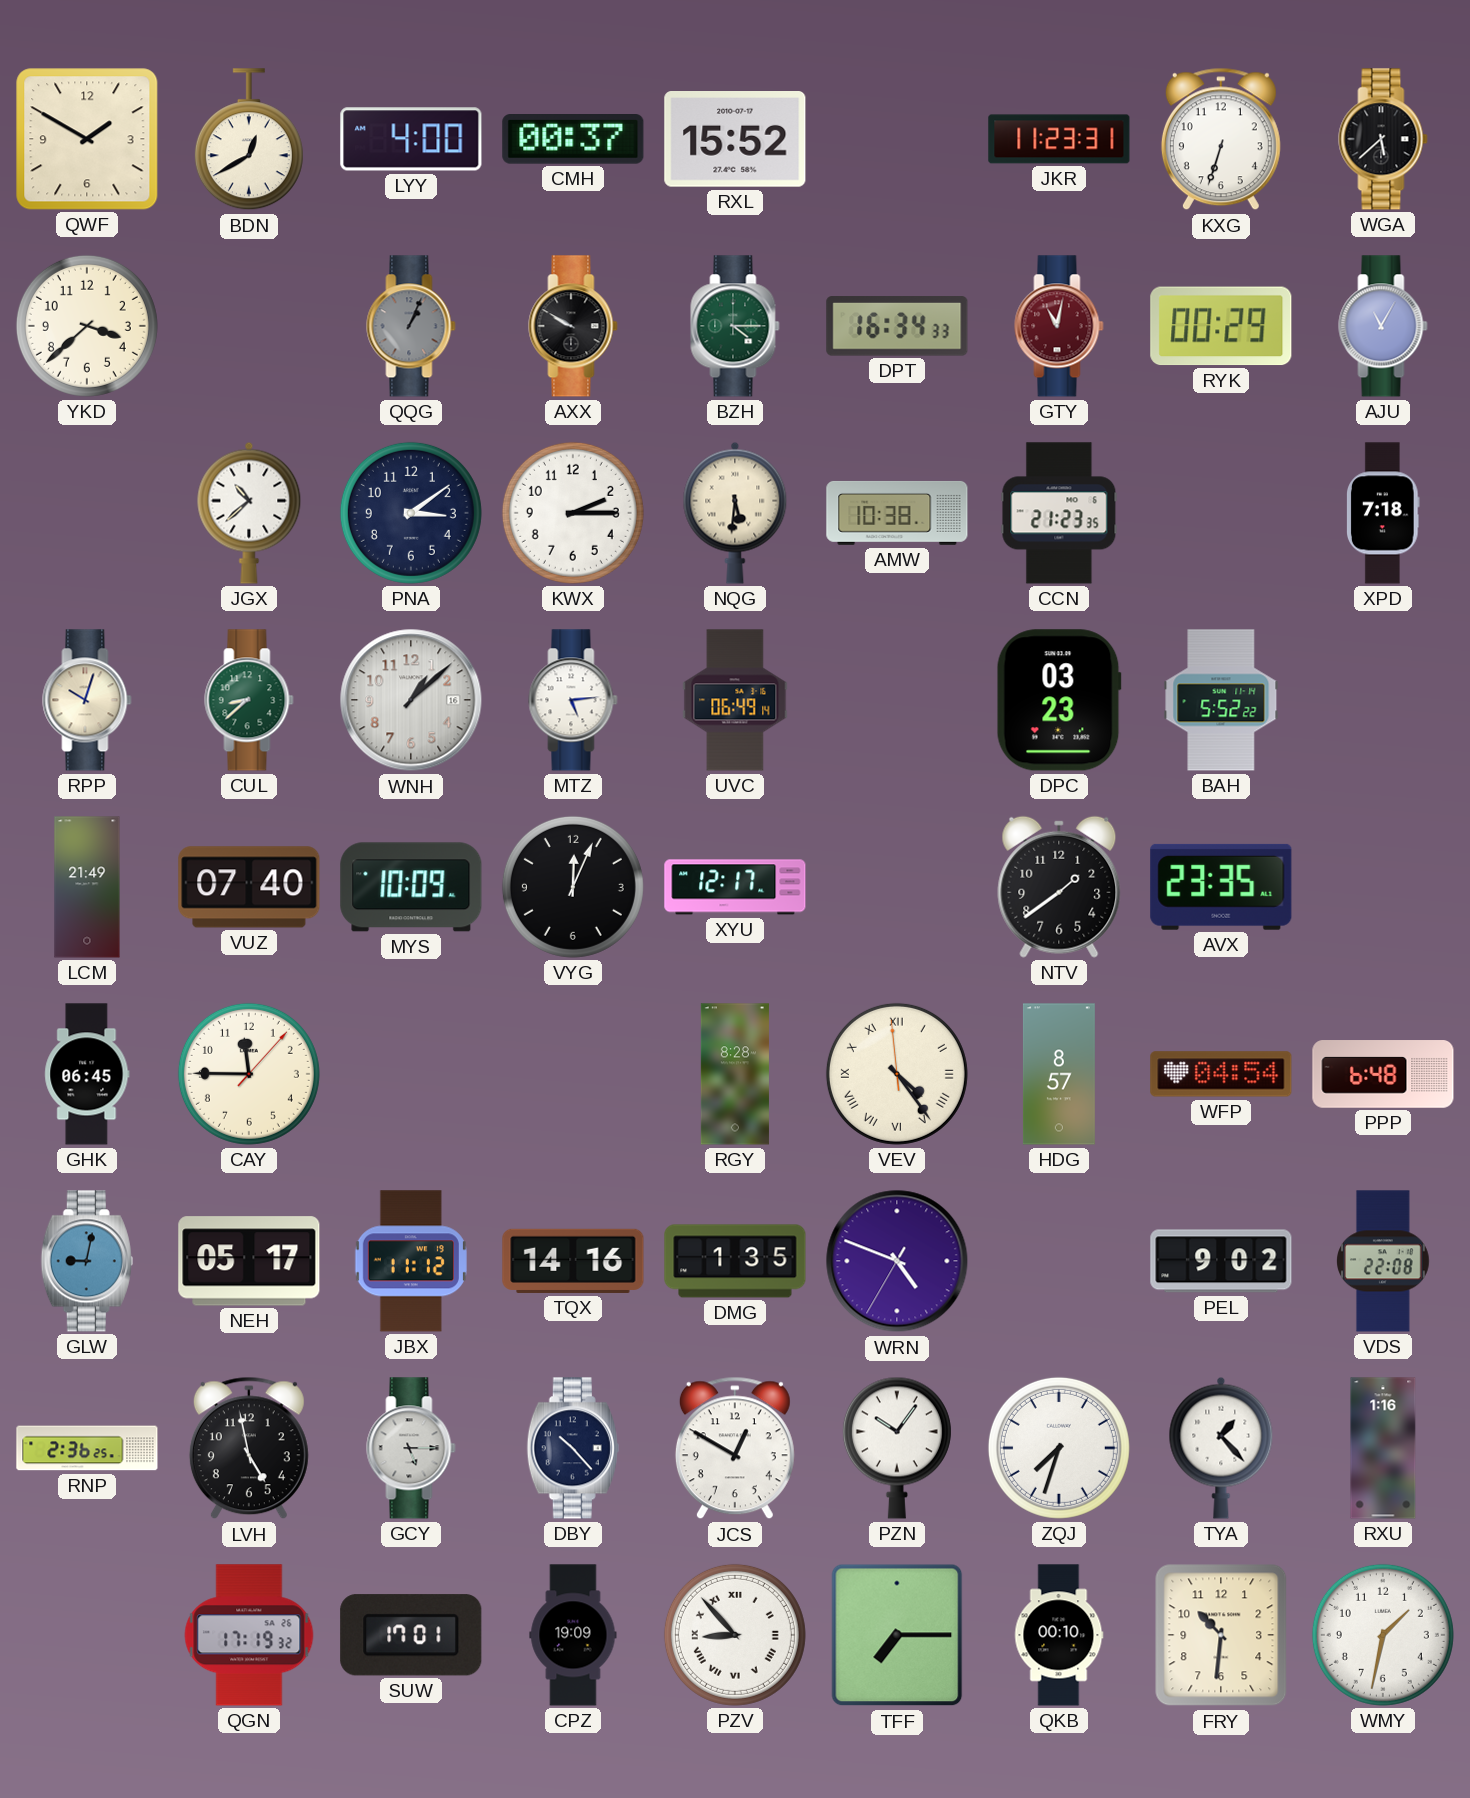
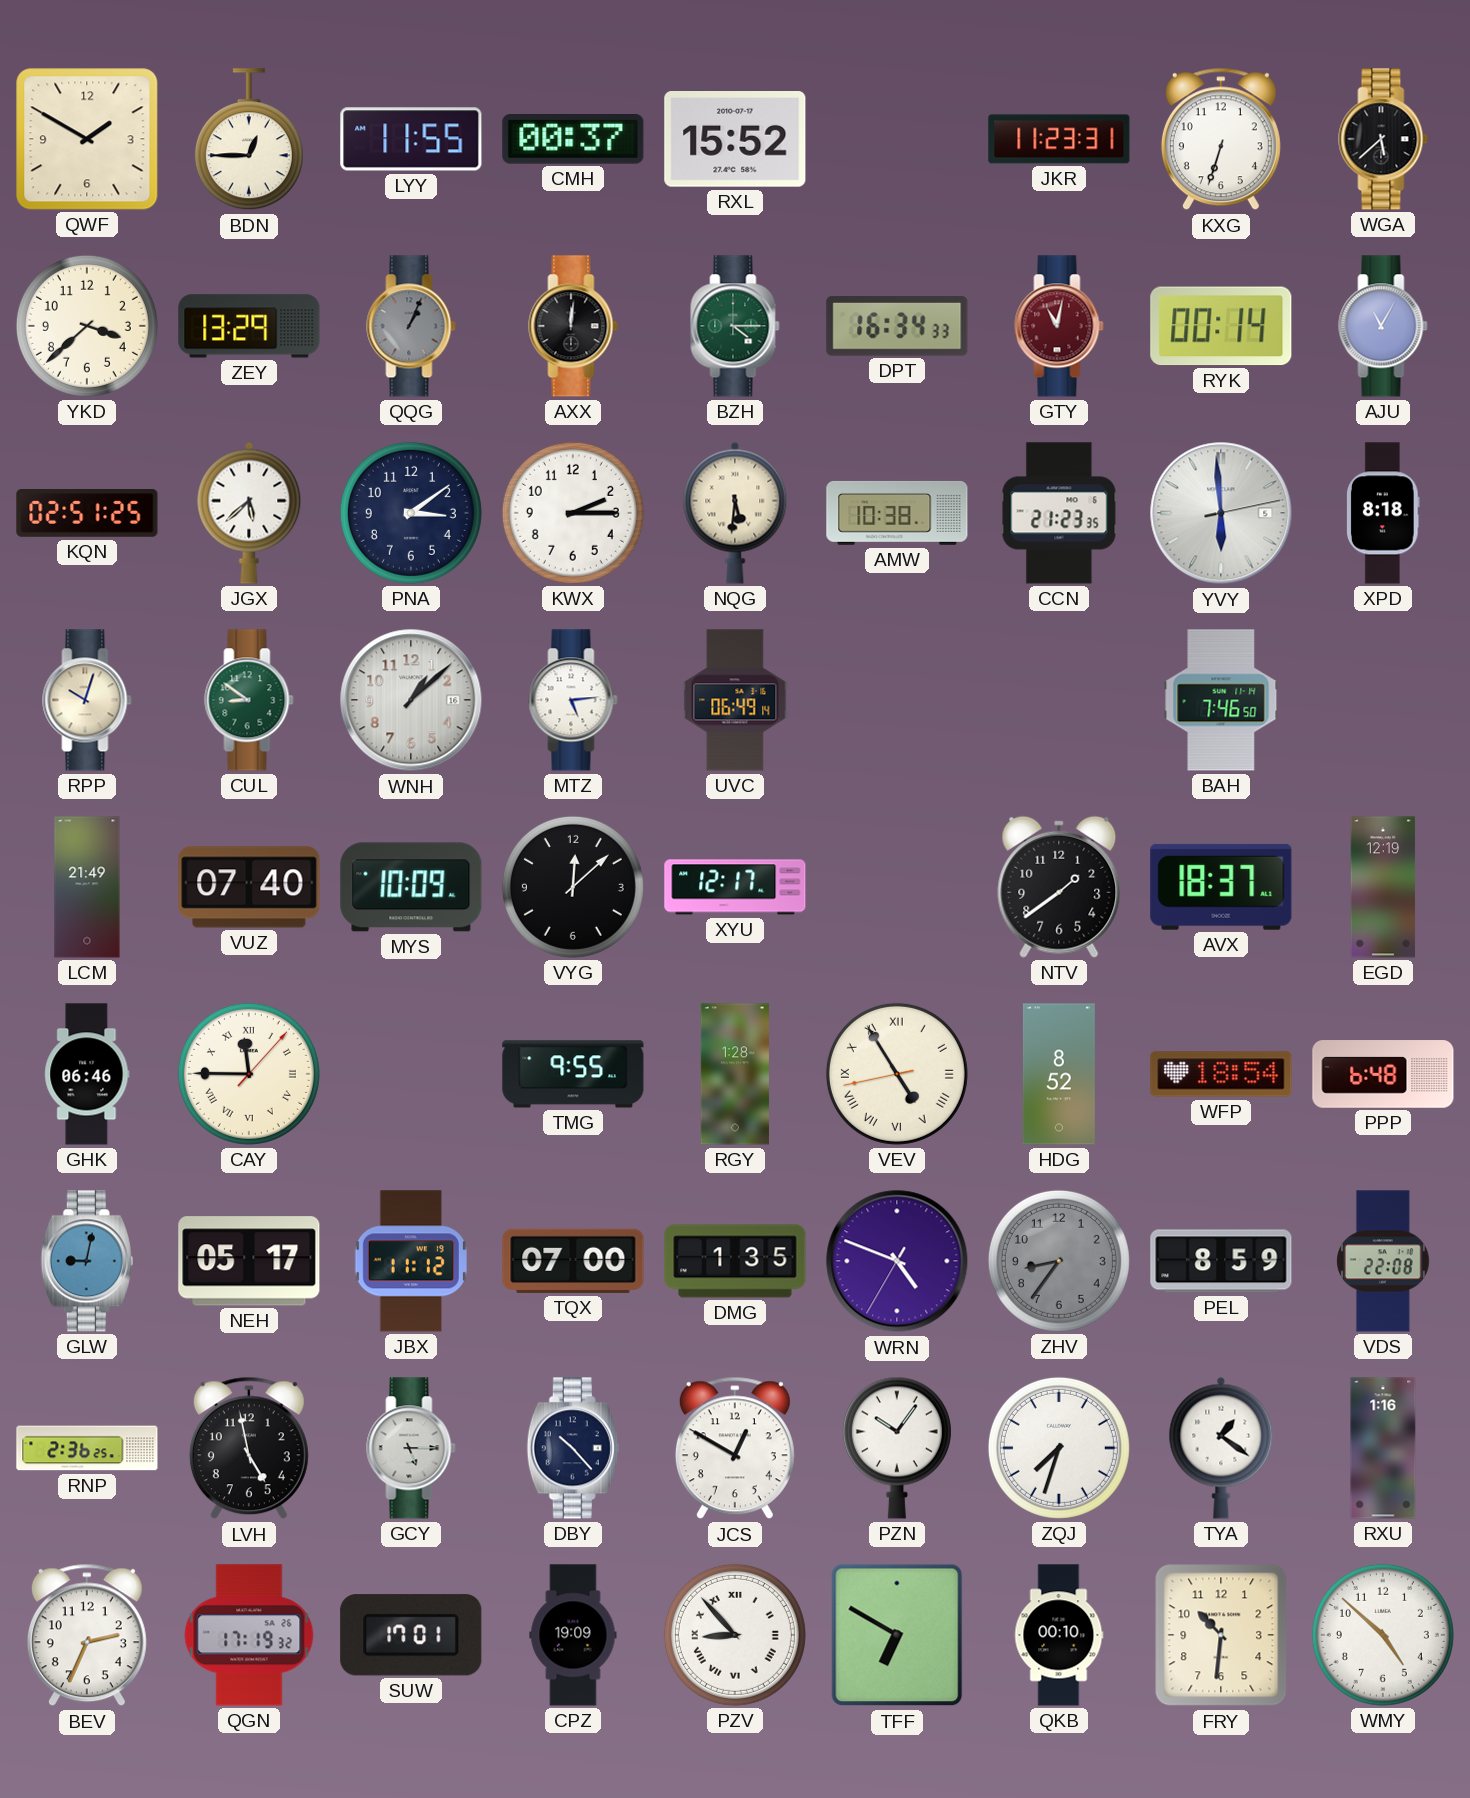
BDN: 12:40 -> 12:45
LYY: 4:00 -> 11:55
ZEY: none -> 13:29
AXX: 9:50 -> 12:01
RYK: 00:29 -> 00:14
KQN: none -> 02:51
JGX: 10:38 -> 5:38
YVY: none -> 5:59
XPD: 7:18 -> 8:18
CUL: 8:38 -> 8:51
DPC: 03:23 -> none
BAH: 5:52 -> 7:46
VYG: 12:04 -> 12:08
AVX: 23:35 -> 18:37
EGD: none -> 12:19
GHK: 06:45 -> 06:46
CAY numerals: Arabic -> Roman
TMG: none -> 9:55
RGY: 8:28 -> 1:28
VEV: 4:23 -> 4:54
HDG: 8:57 -> 8:52
WFP: 04:54 -> 18:54
TQX: 14:16 -> 07:00
ZHV: none -> 8:36
PEL: 9:02 -> 8:59
TYA: 1:23 -> 1:21
BEV: none -> 2:34
TFF: 7:15 -> 6:50
WMY: 1:32 -> 4:52
